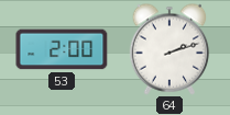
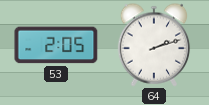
53: 2:00 -> 2:05
